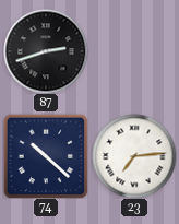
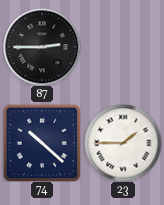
87: 2:42 -> 2:45
23: 7:14 -> 1:45
